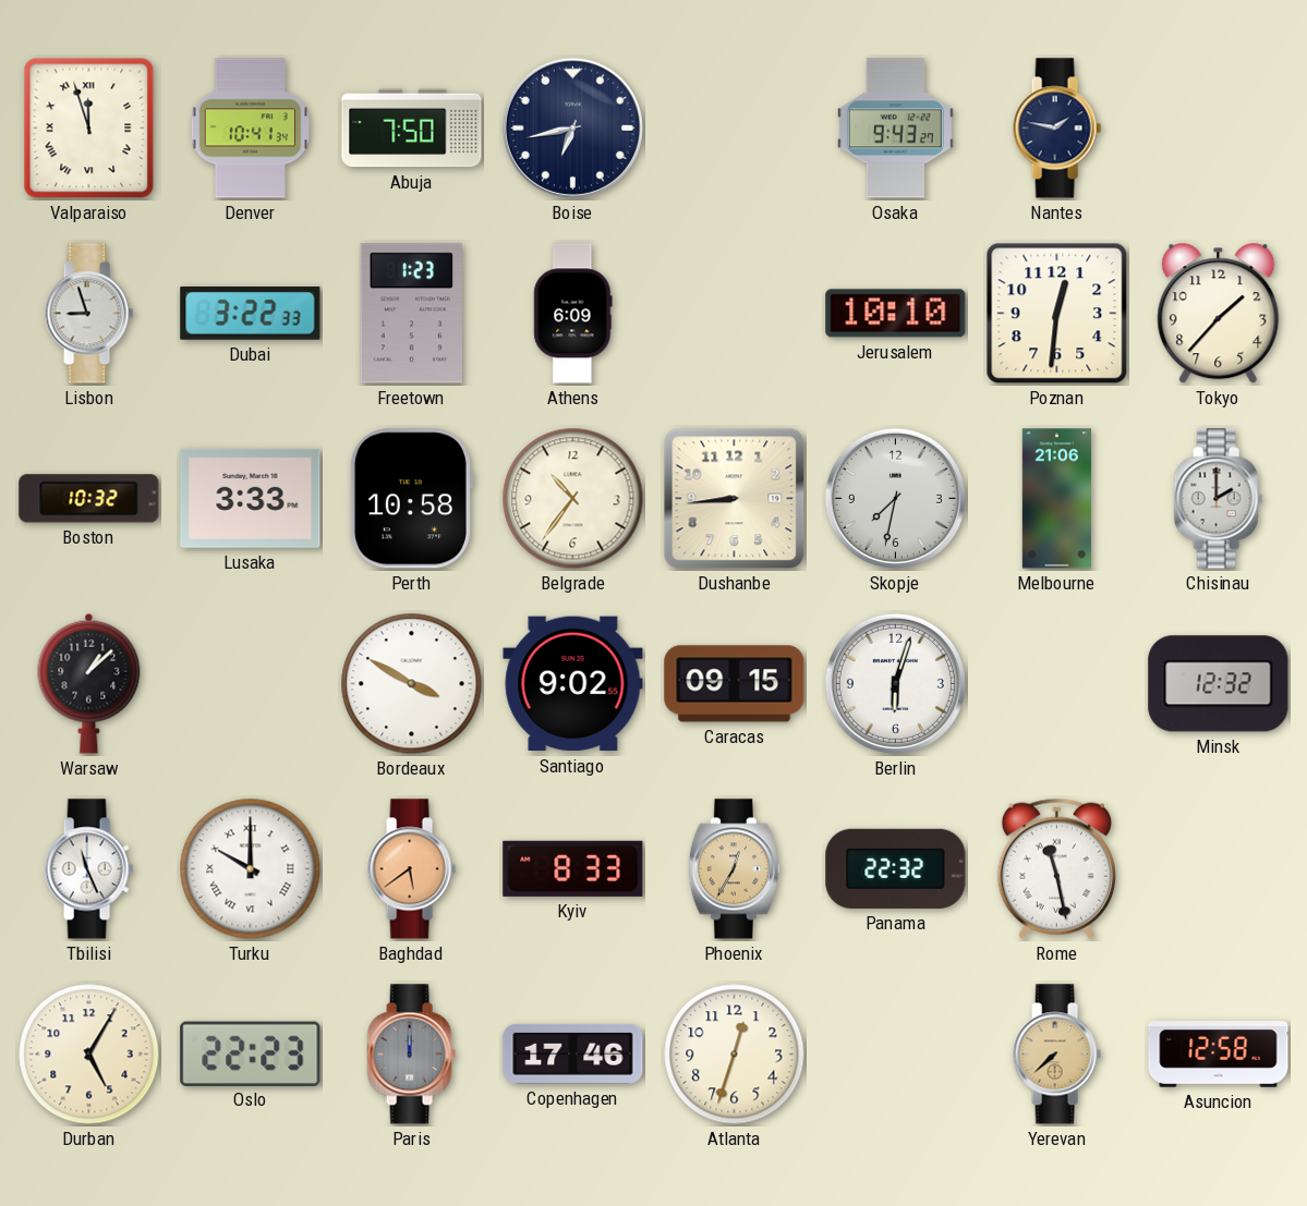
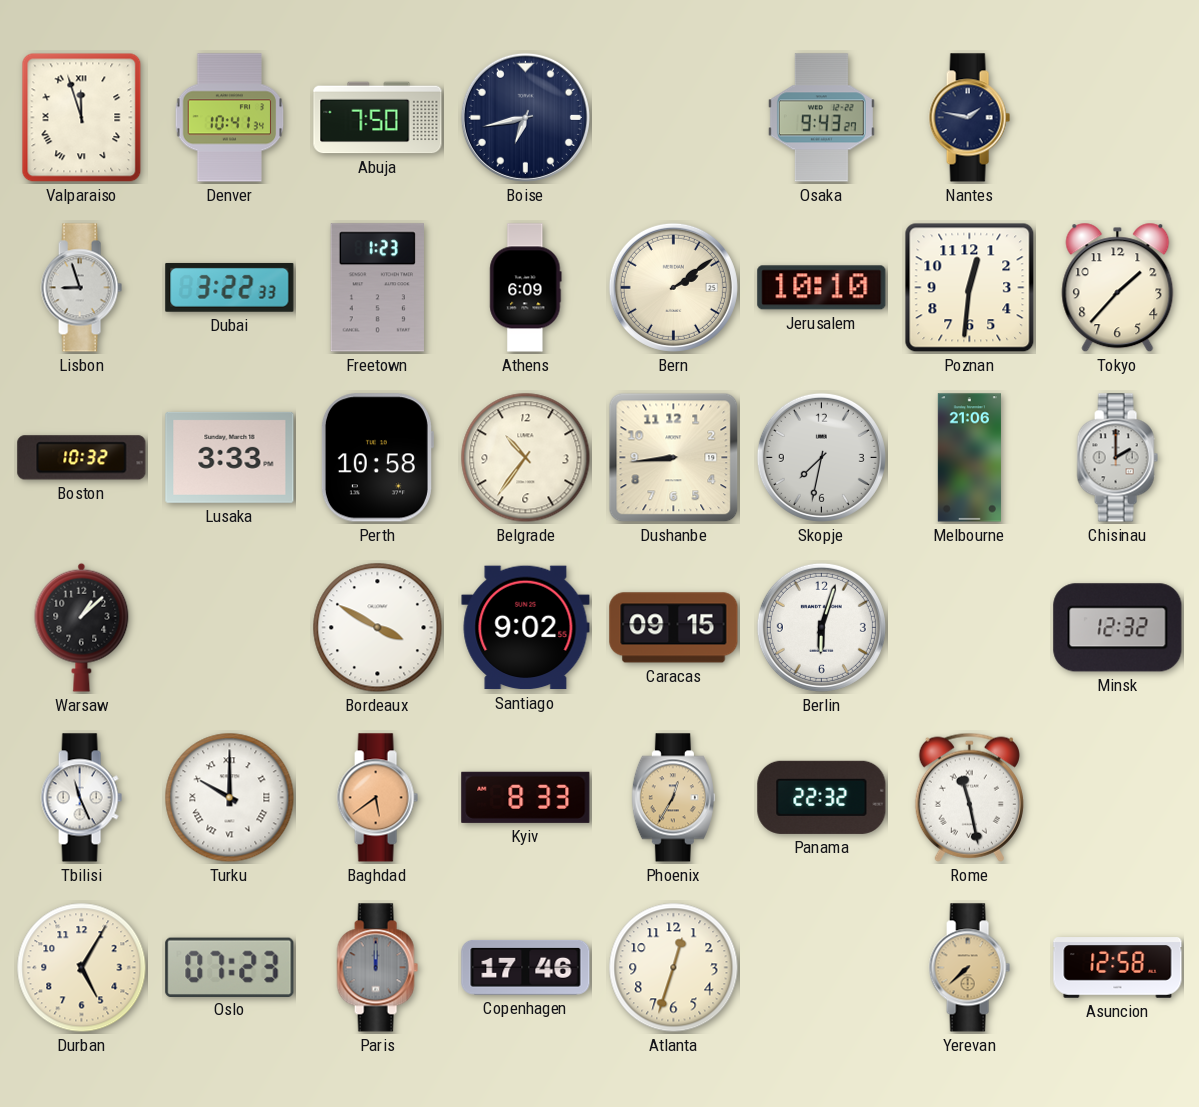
Bern: none -> 2:09
Oslo: 22:23 -> 07:23
